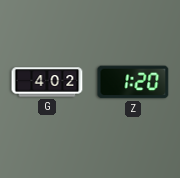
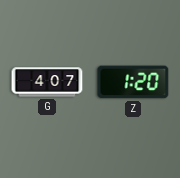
G: 4:02 -> 4:07
